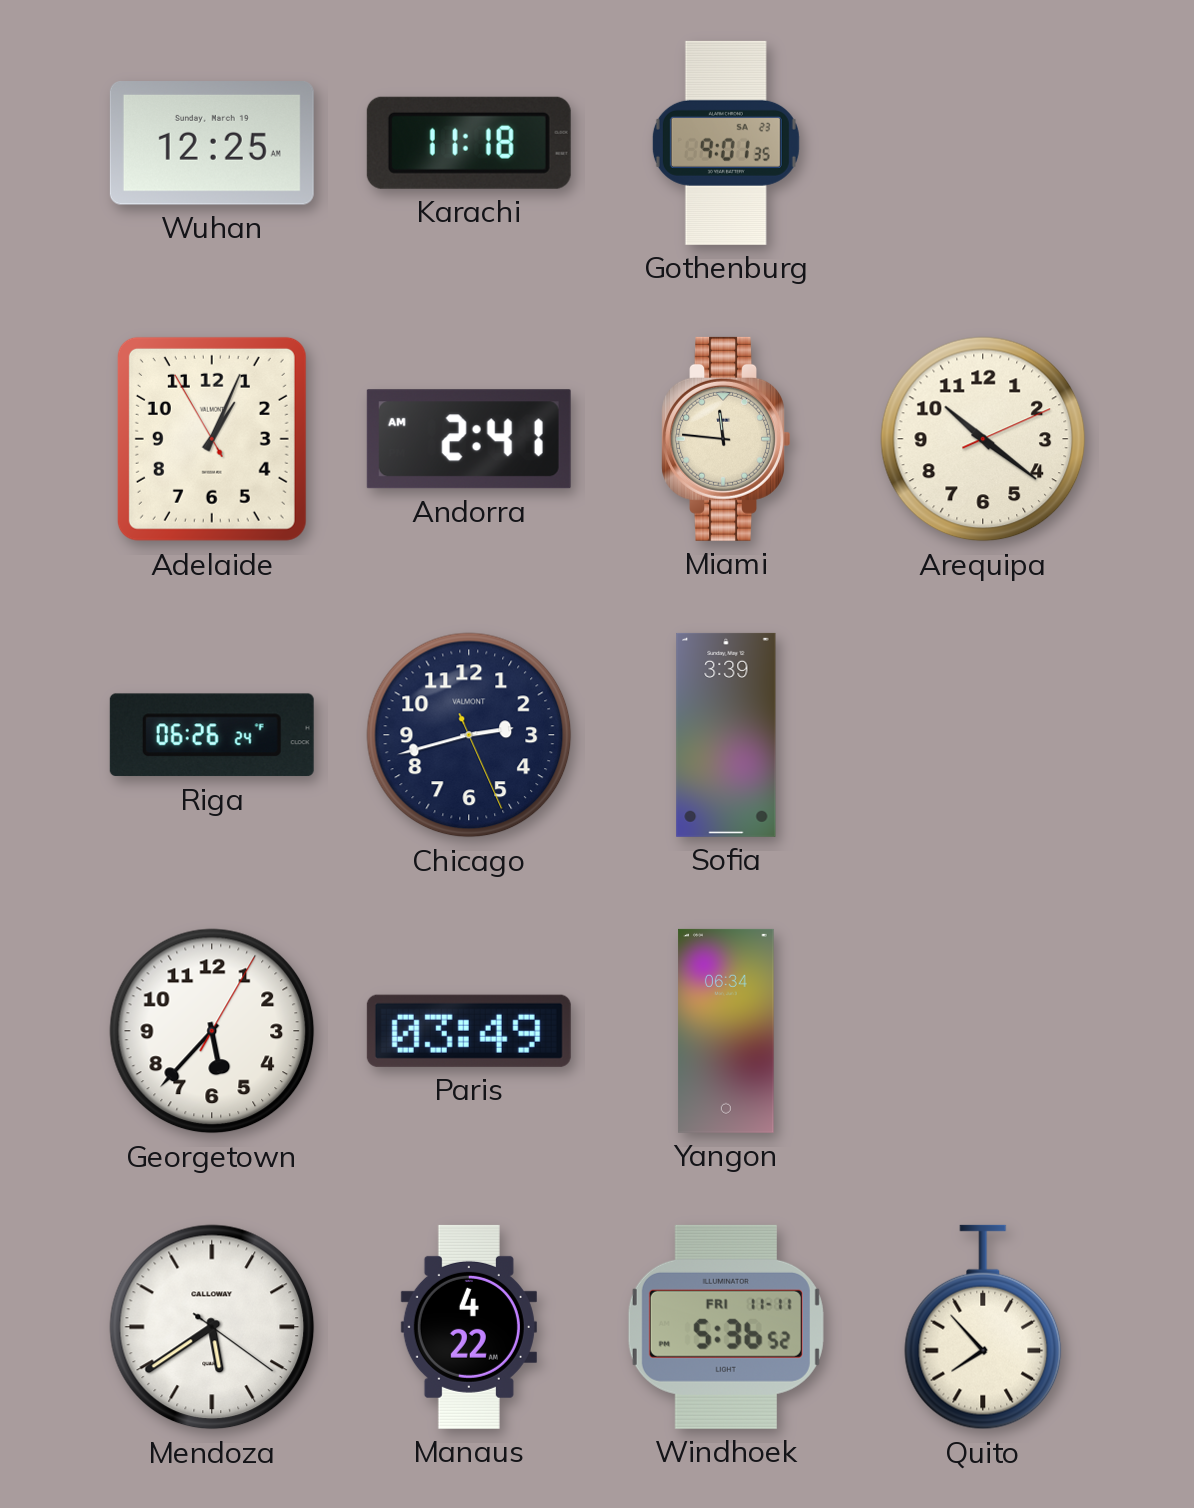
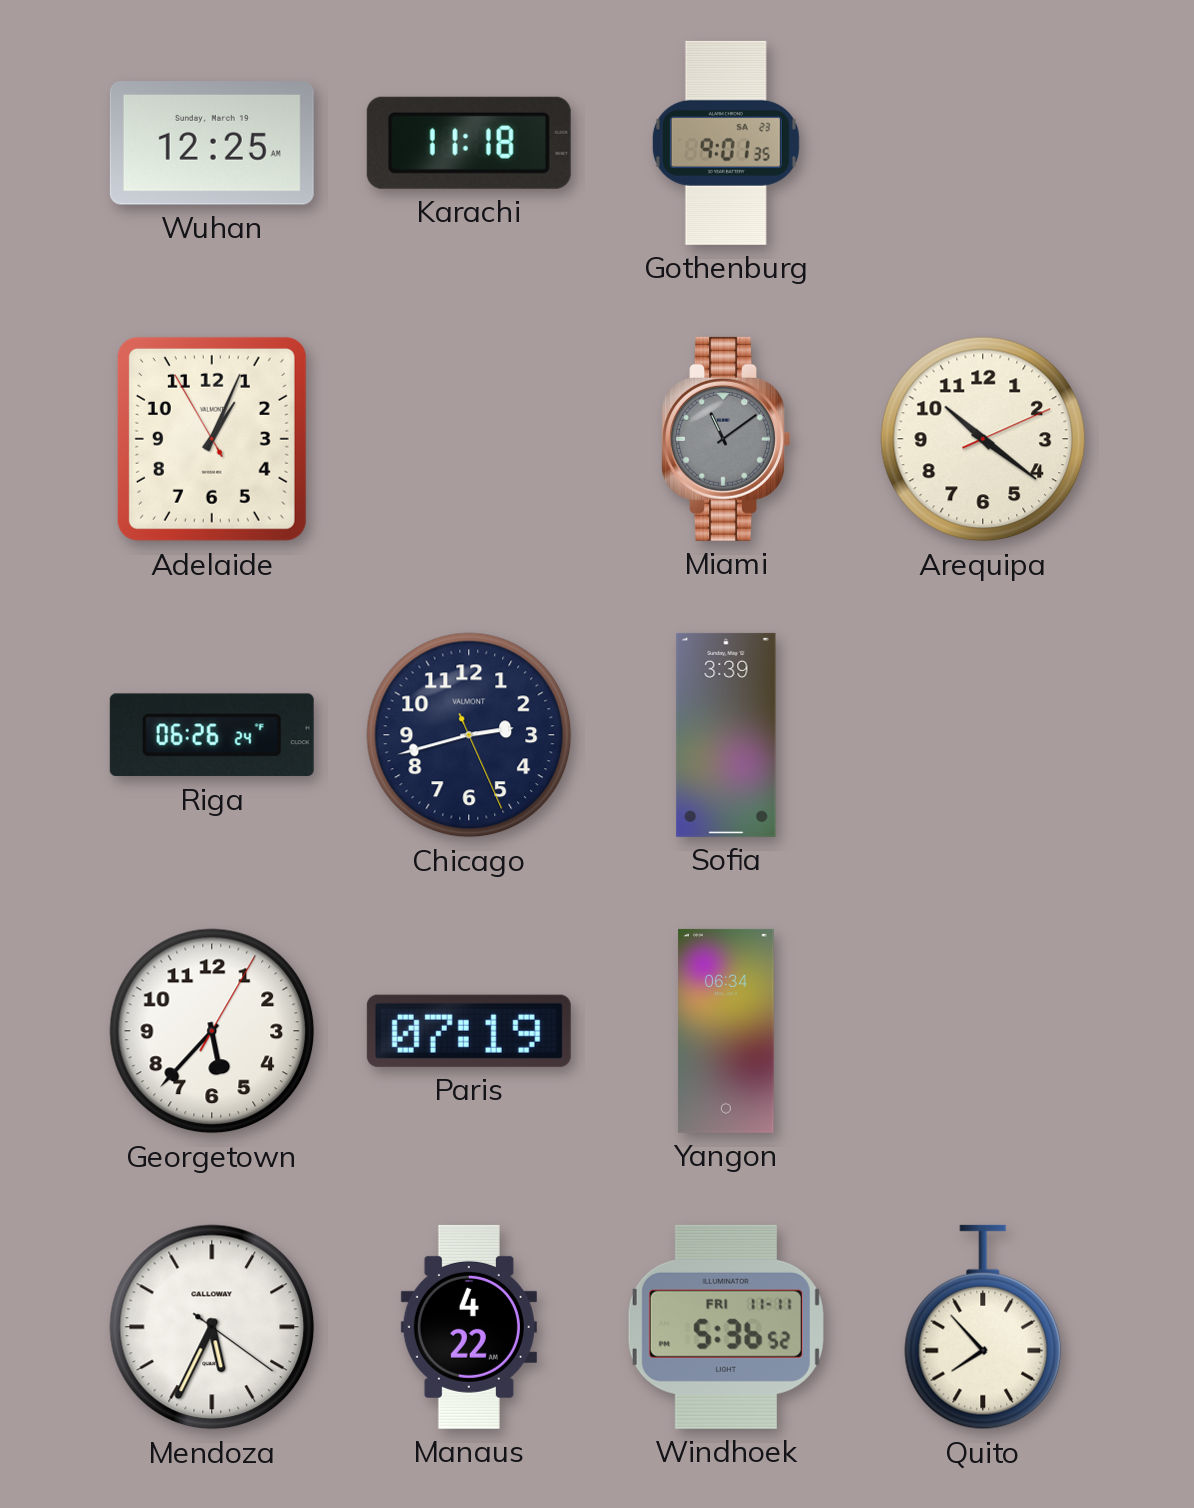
Andorra: 2:41 -> none
Miami: 11:46 -> 11:09
Miami dial: cream -> grey
Paris: 03:49 -> 07:19
Mendoza: 5:39 -> 5:34
